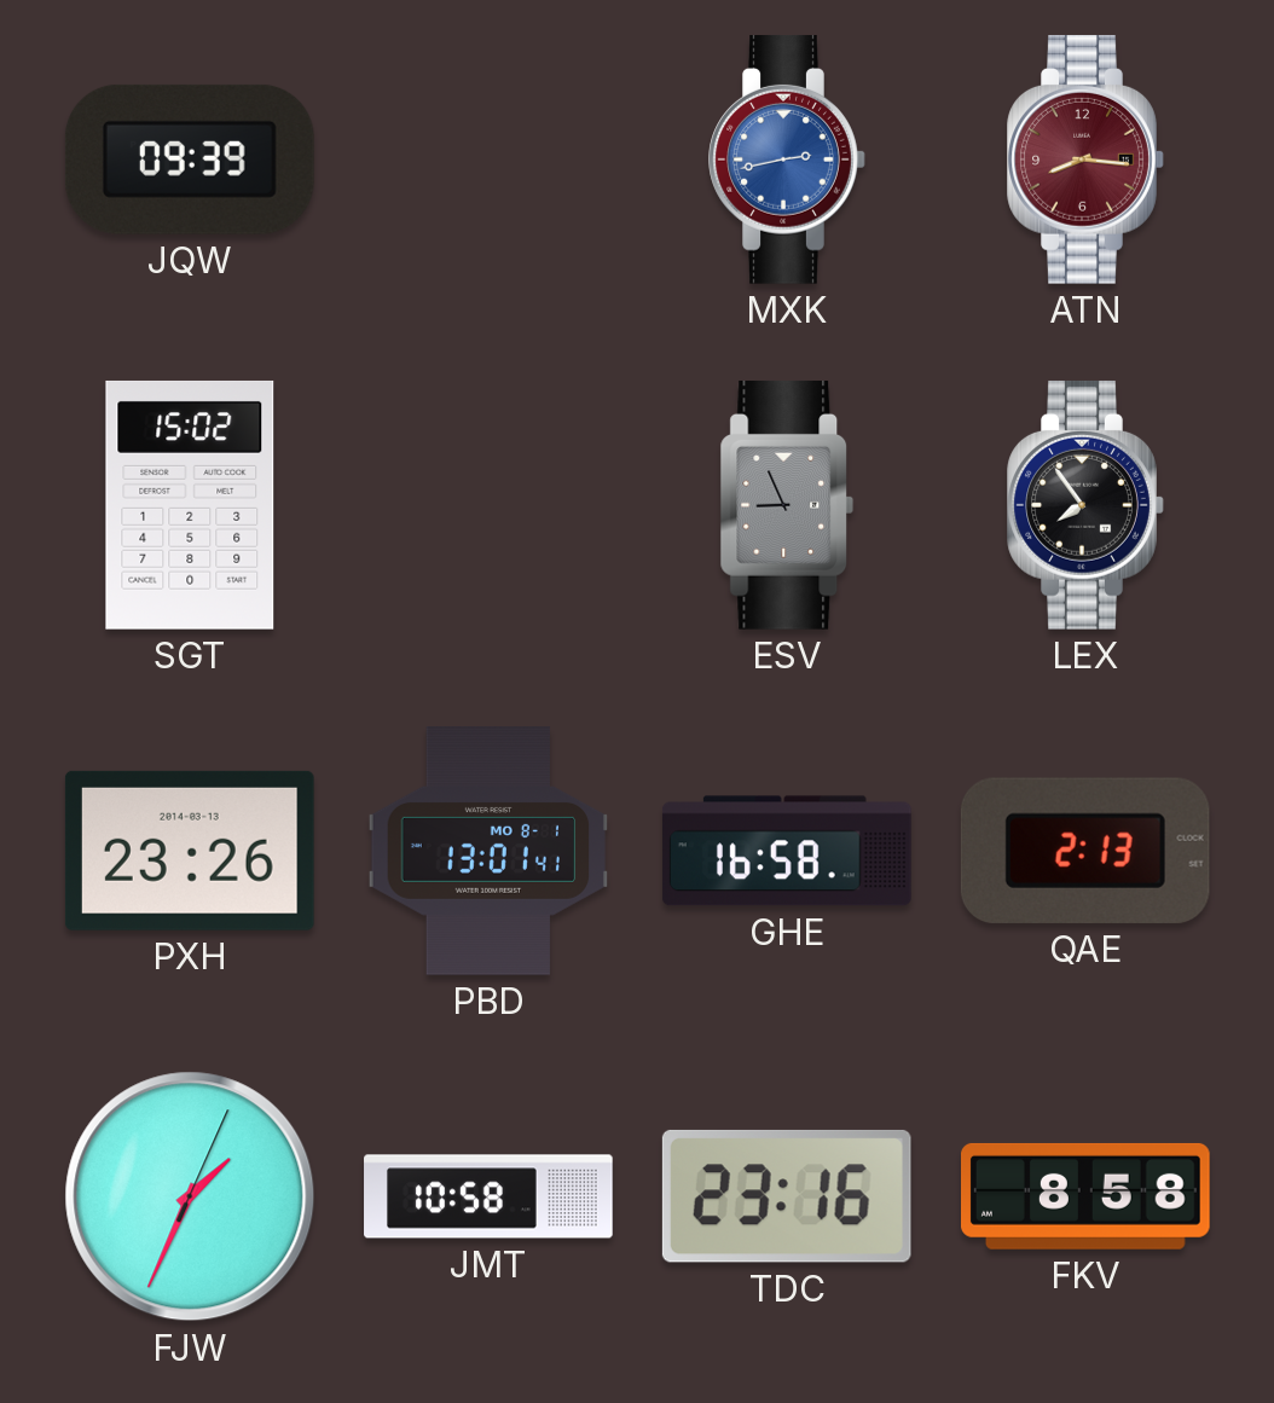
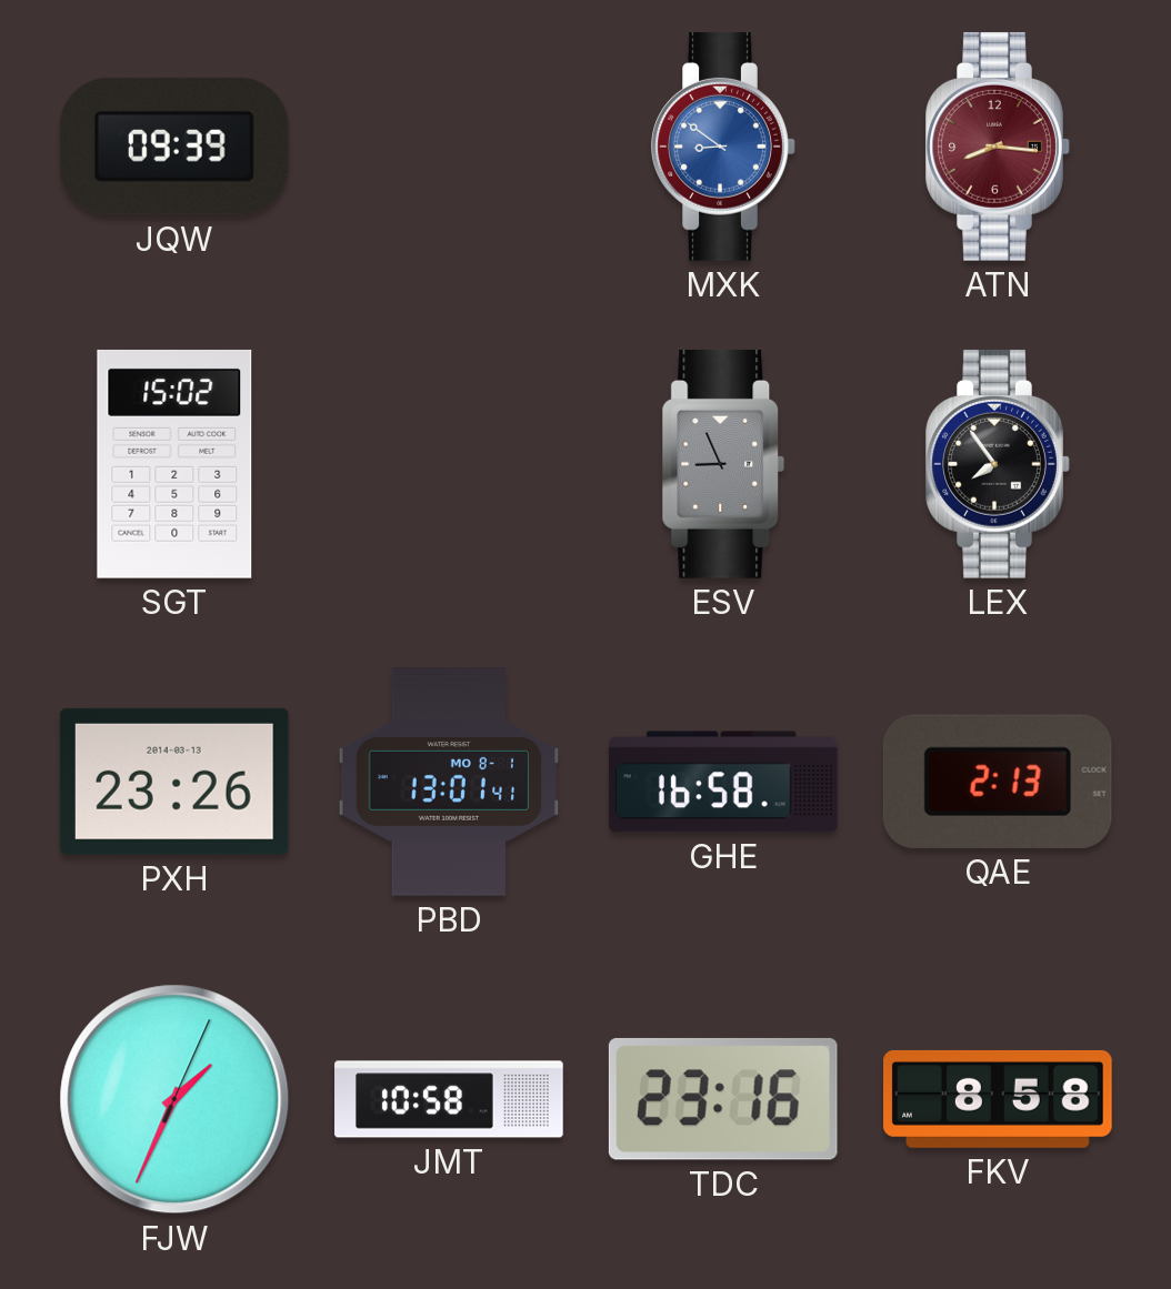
MXK: 2:43 -> 8:51
